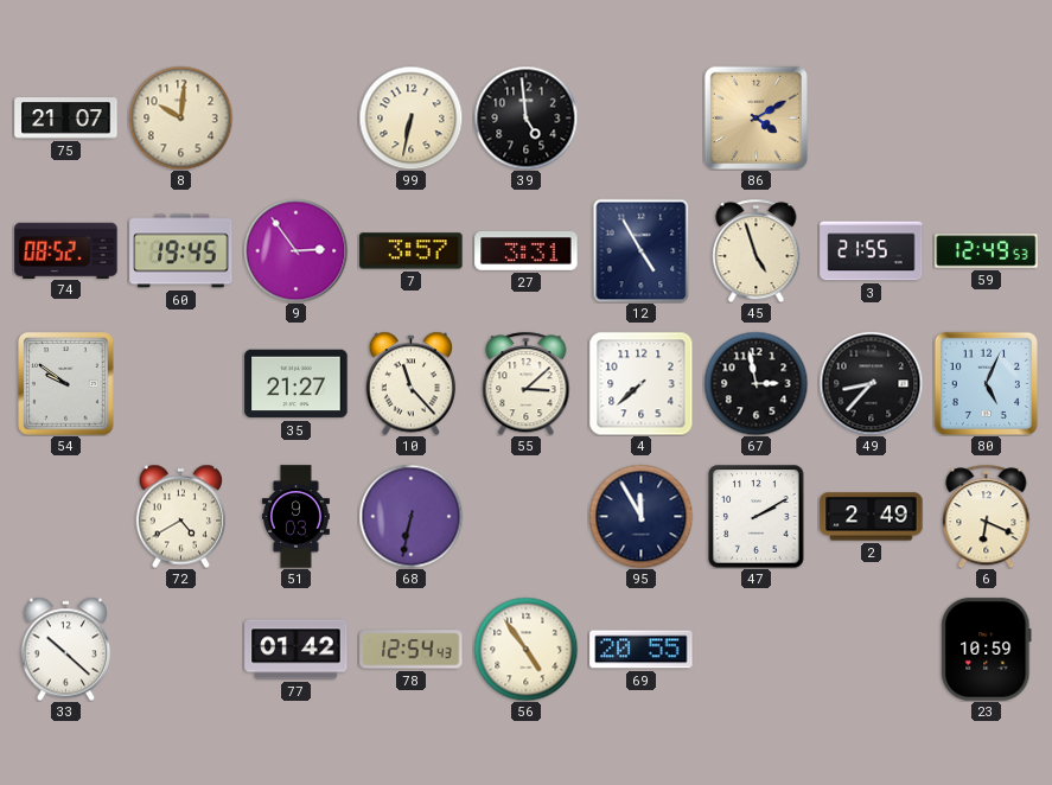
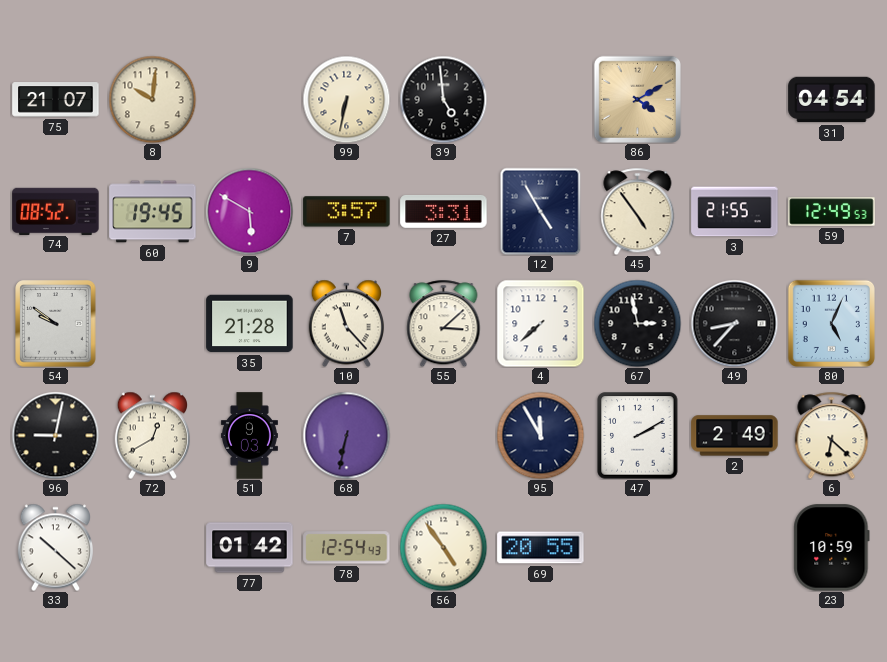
31: none -> 04:54
9: 2:54 -> 5:50
45: 4:57 -> 4:54
35: 21:27 -> 21:28
96: none -> 9:02
72: 4:40 -> 12:40
6: 6:19 -> 6:22
